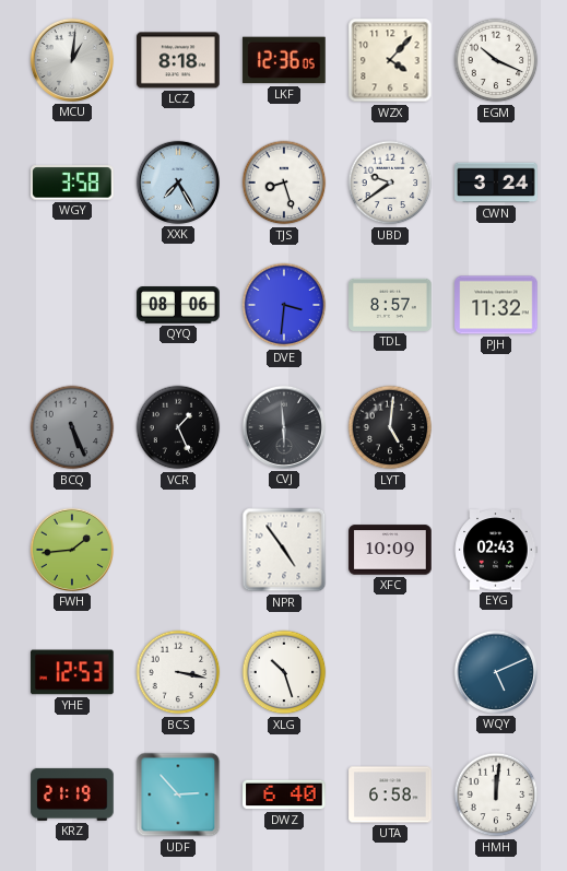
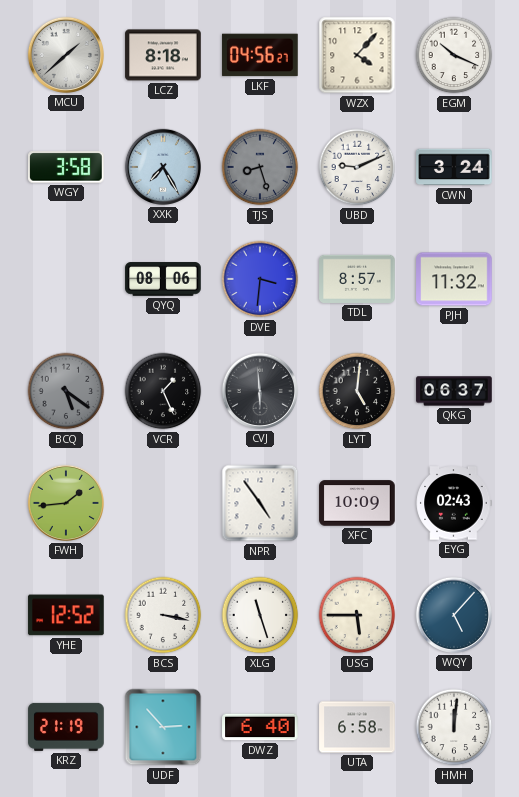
MCU: 1:01 -> 1:38
LKF: 12:36 -> 04:56
TJS dial: white -> grey
UBD: 9:39 -> 9:11
BCQ: 5:26 -> 5:21
QKG: none -> 06:37
YHE: 12:53 -> 12:52
XLG: 10:27 -> 11:27
USG: none -> 5:45
WQY: 5:11 -> 5:07
